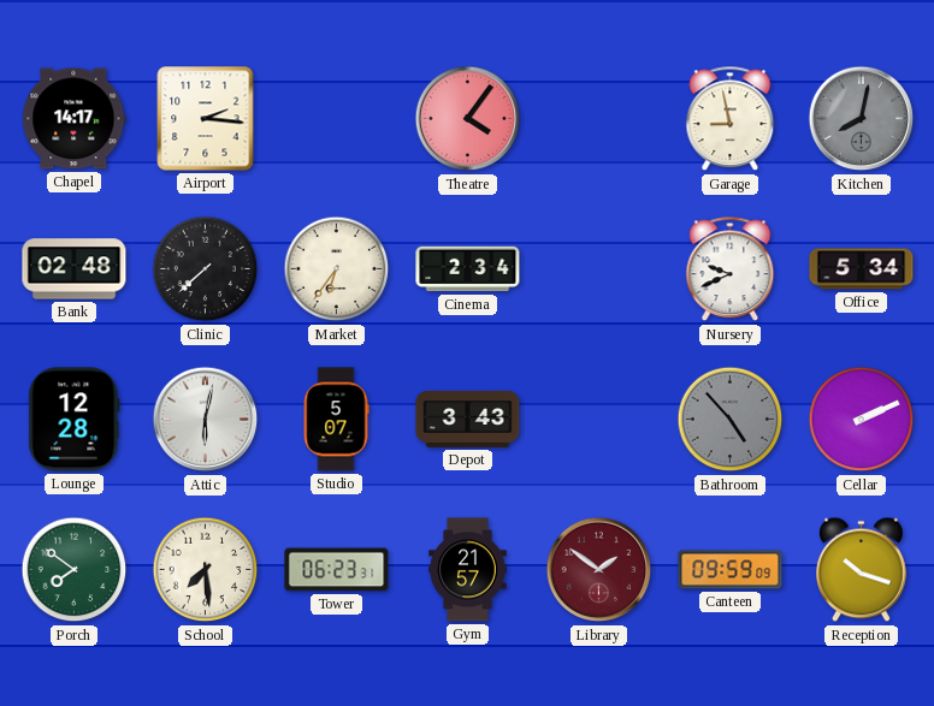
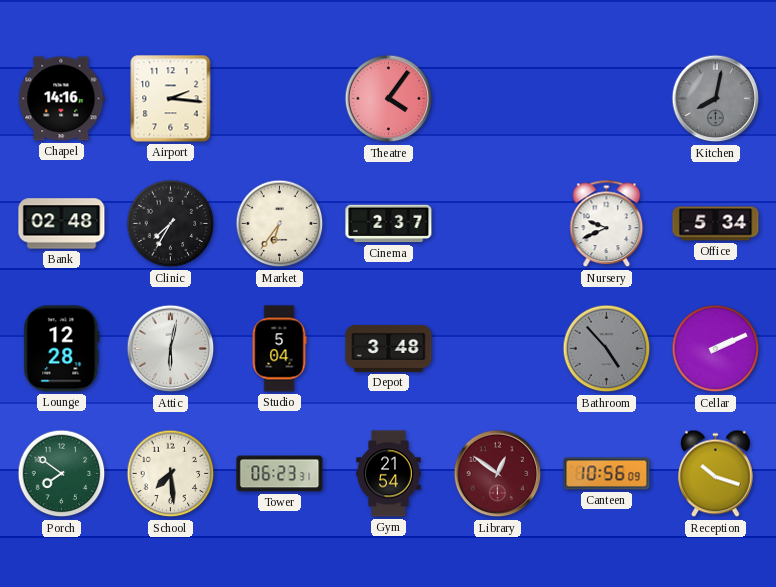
Chapel: 14:17 -> 14:16
Garage: 8:58 -> none
Clinic: 7:38 -> 7:35
Cinema: 2:34 -> 2:37
Studio: 5:07 -> 5:04
Depot: 3:43 -> 3:48
Gym: 21:57 -> 21:54
Library: 1:51 -> 12:51
Canteen: 09:59 -> 10:56
